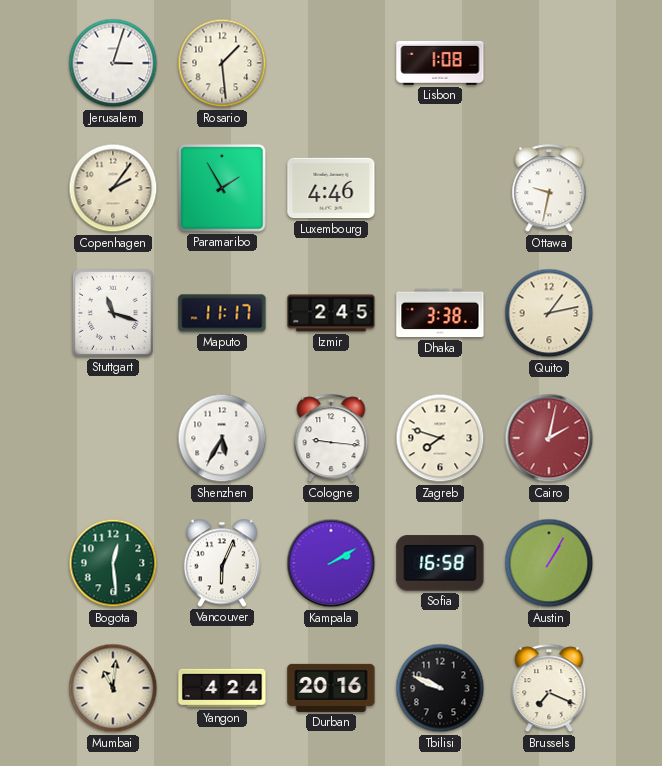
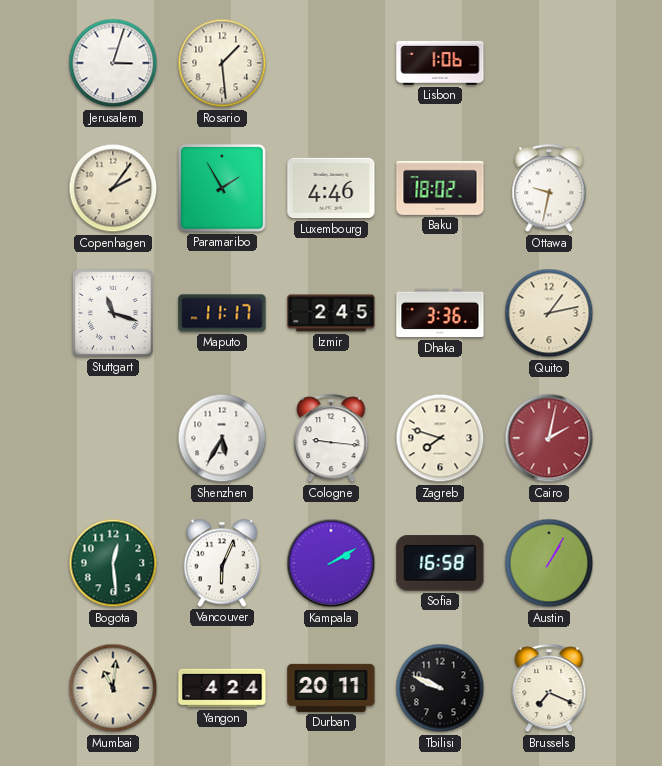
Lisbon: 1:08 -> 1:06
Baku: none -> 18:02
Dhaka: 3:38 -> 3:36
Durban: 20:16 -> 20:11
